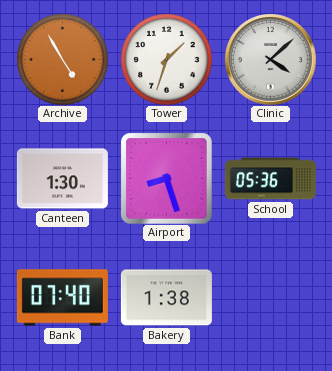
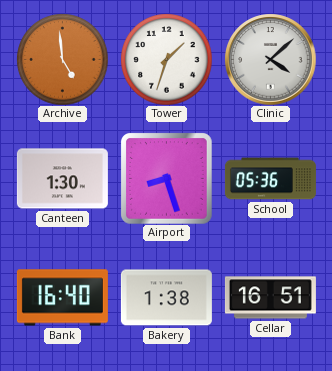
Archive: 4:55 -> 4:59
Bank: 07:40 -> 16:40
Cellar: none -> 16:51
